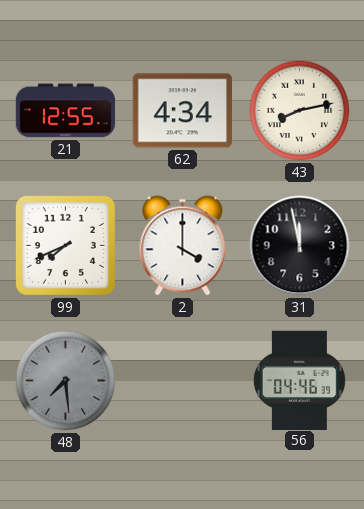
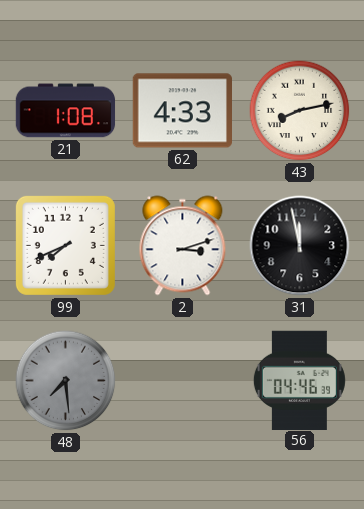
21: 12:55 -> 1:08
62: 4:34 -> 4:33
2: 4:00 -> 3:12
